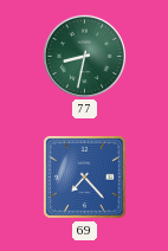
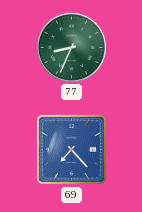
77: 8:32 -> 8:34
